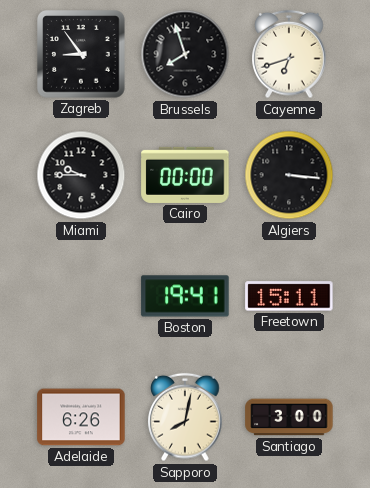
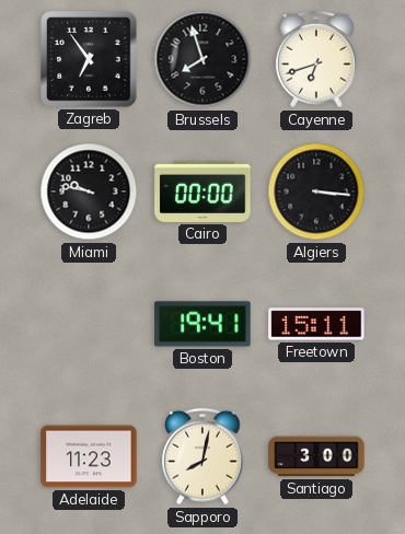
Zagreb: 8:54 -> 6:54
Miami: 9:45 -> 9:47
Adelaide: 6:26 -> 11:23
